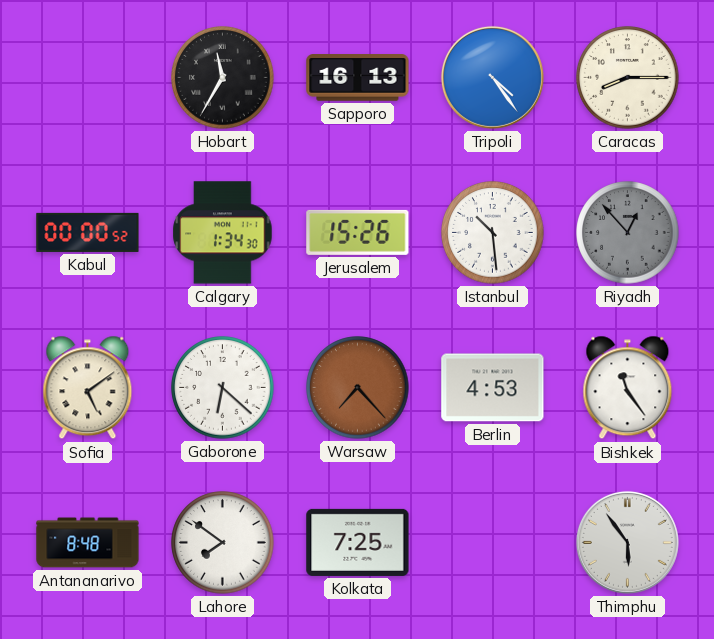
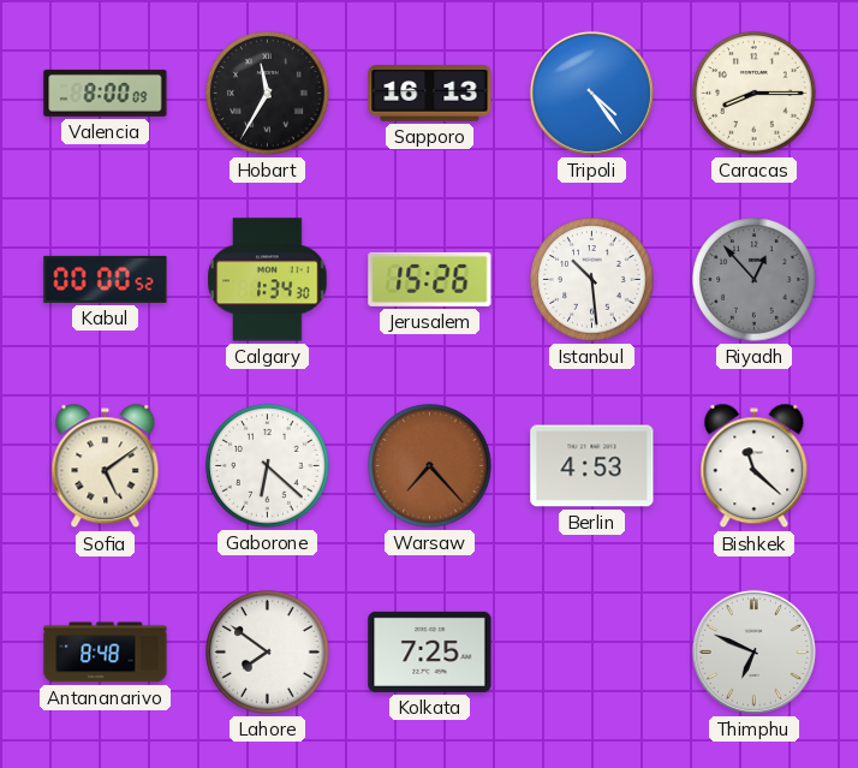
Valencia: none -> 8:00
Bishkek: 11:24 -> 11:22
Thimphu: 5:54 -> 6:49
